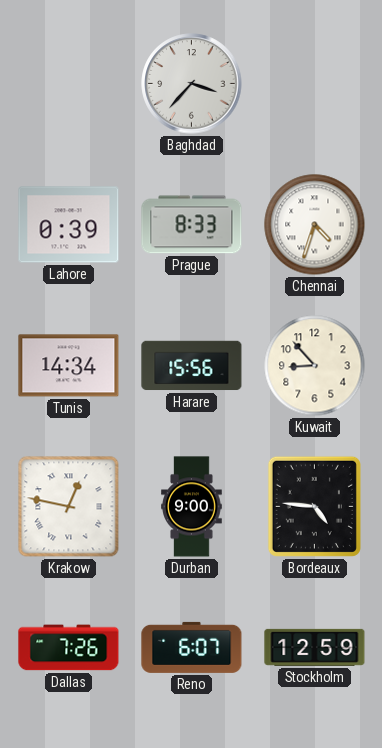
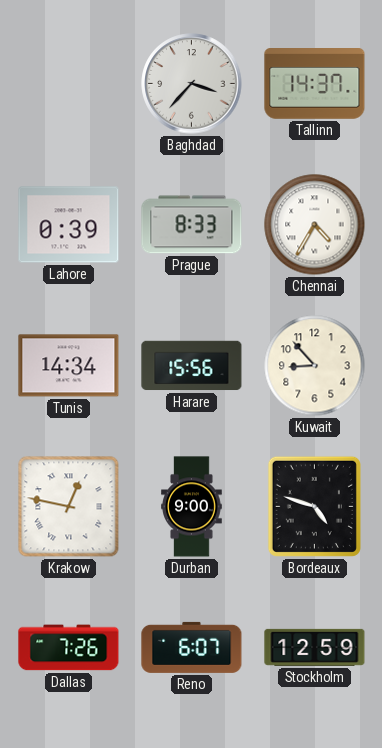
Tallinn: none -> 14:37
Chennai: 4:33 -> 4:35
Bordeaux: 4:46 -> 4:48
